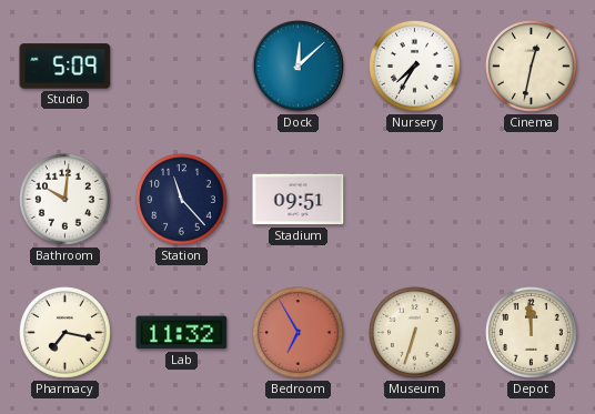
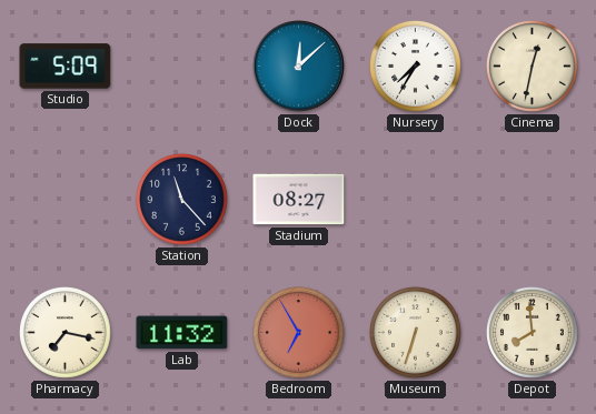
Bathroom: 10:01 -> none
Stadium: 09:51 -> 08:27
Depot: 11:59 -> 7:59
